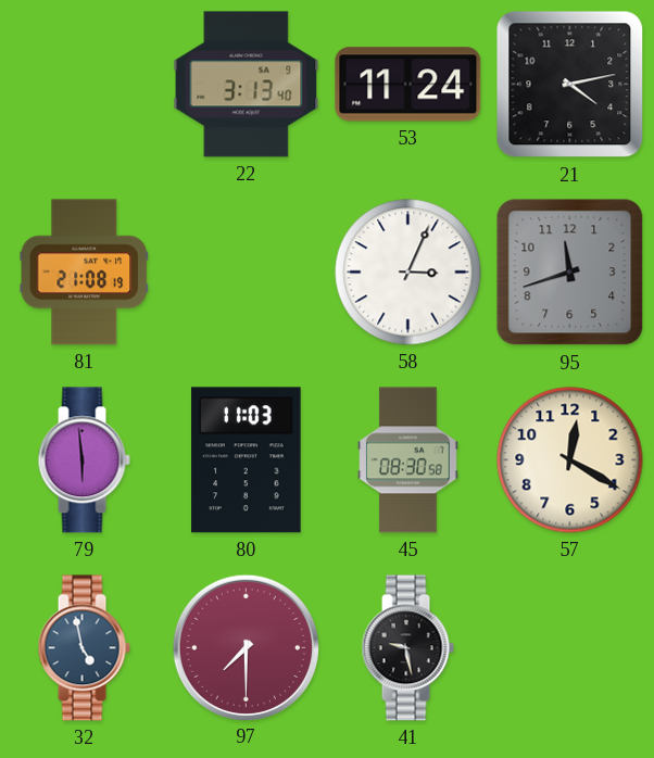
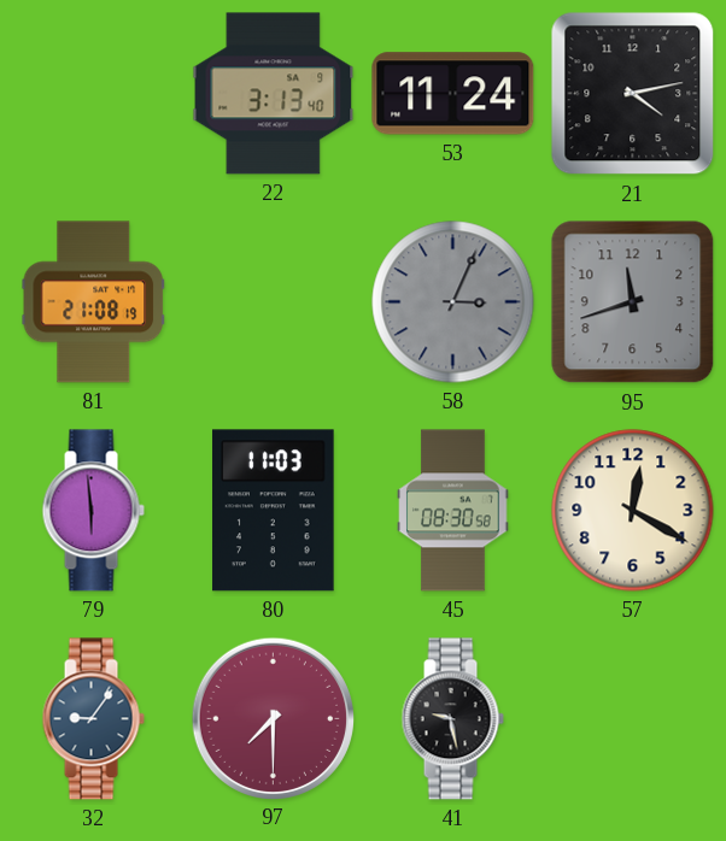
58 dial: white -> grey
32: 4:58 -> 9:06
